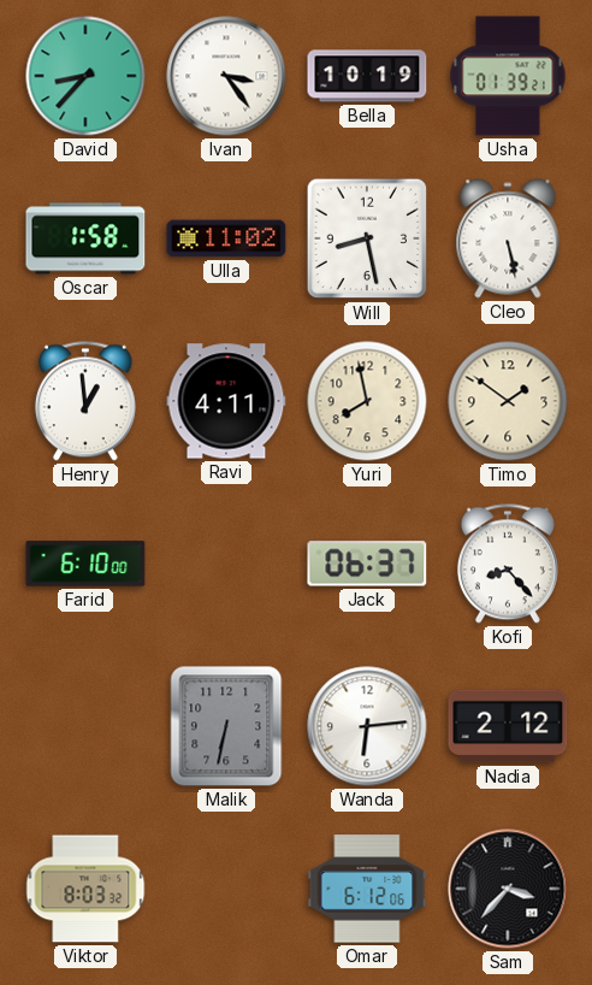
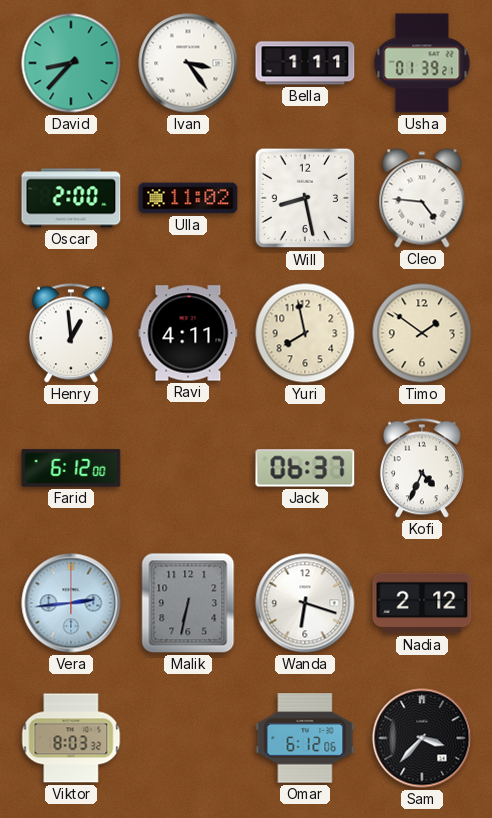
Bella: 10:19 -> 1:11
Oscar: 1:58 -> 2:00
Cleo: 5:28 -> 4:46
Farid: 6:10 -> 6:12
Kofi: 8:23 -> 4:34
Vera: none -> 2:44
Wanda: 6:14 -> 6:18
